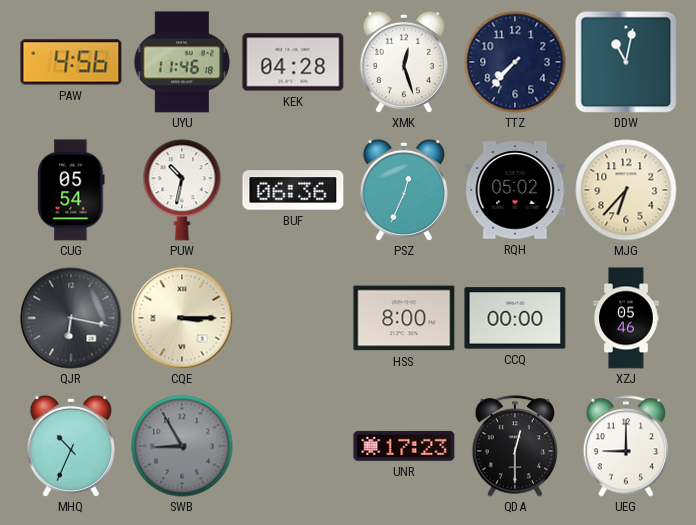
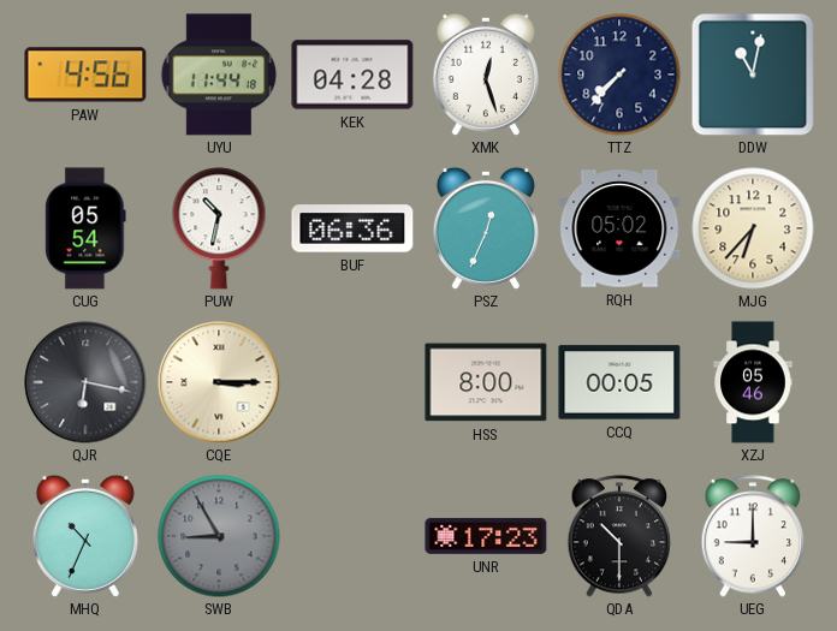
UYU: 11:46 -> 11:44
CCQ: 00:00 -> 00:05
QDA: 12:30 -> 10:30
